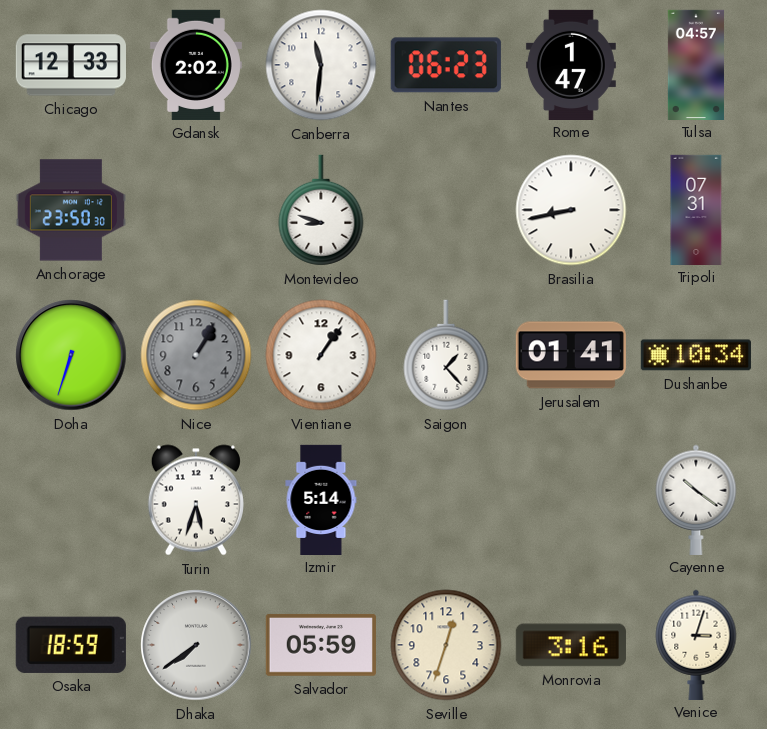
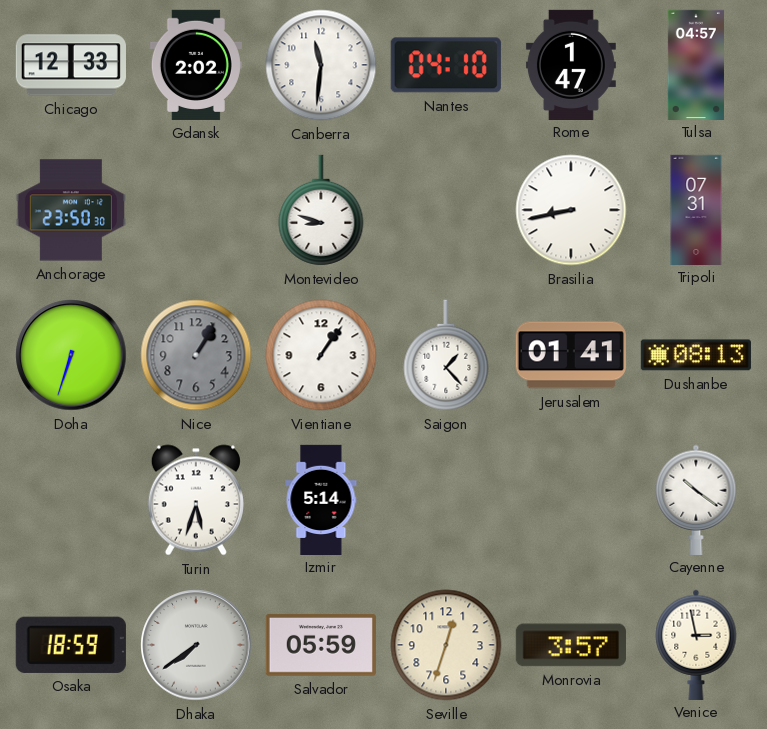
Nantes: 06:23 -> 04:10
Dushanbe: 10:34 -> 08:13
Monrovia: 3:16 -> 3:57
Venice: 3:03 -> 2:58
